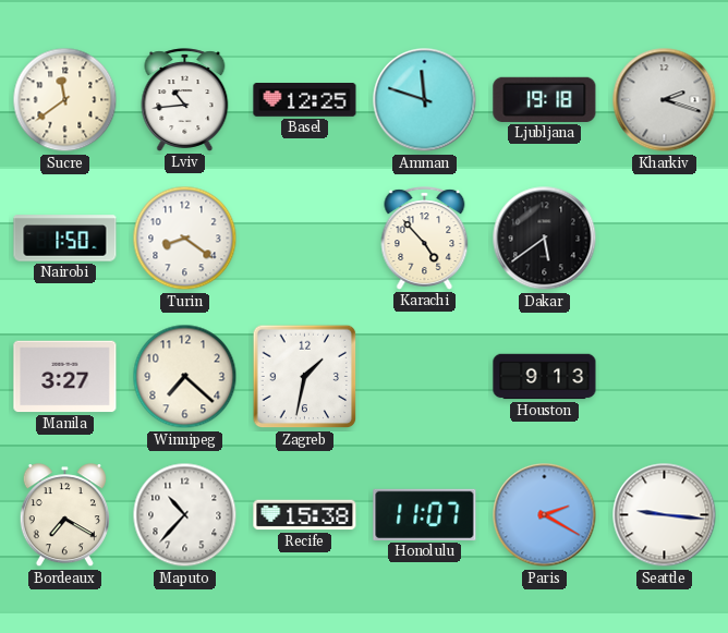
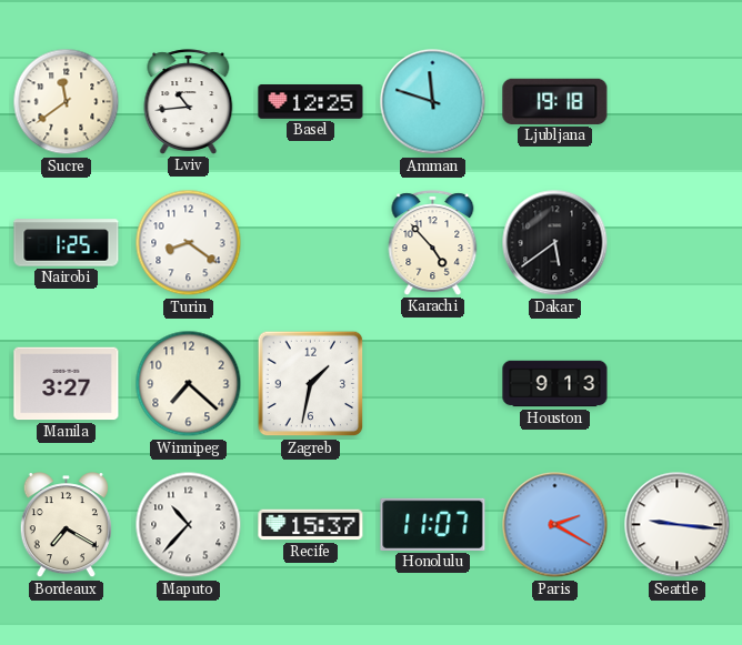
Kharkiv: 2:18 -> none
Nairobi: 1:50 -> 1:25
Recife: 15:38 -> 15:37
